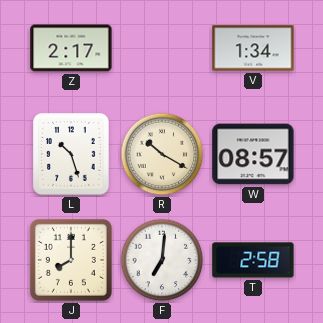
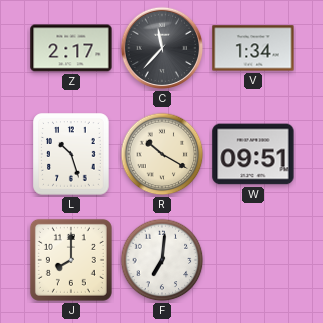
C: none -> 11:37
W: 08:57 -> 09:51
T: 2:58 -> none
